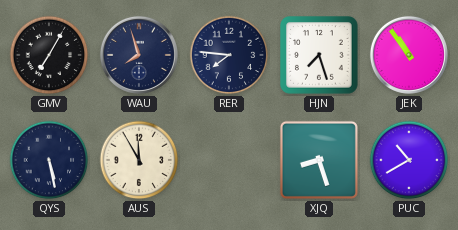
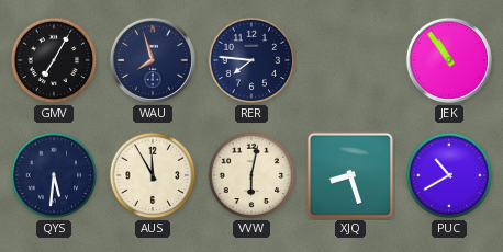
HJN: 7:27 -> none
QYS: 5:28 -> 5:31
VVW: none -> 6:02
